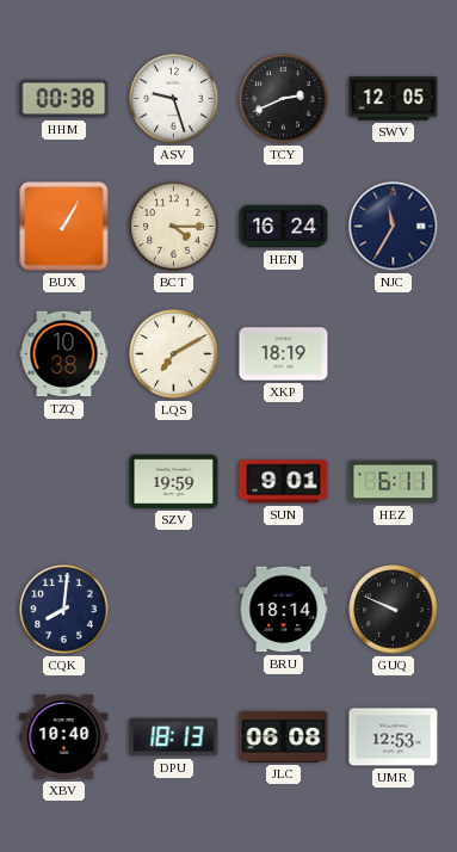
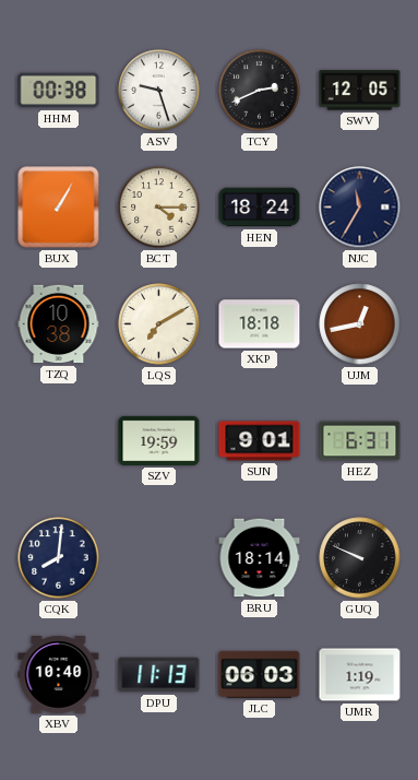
HEN: 16:24 -> 18:24
XKP: 18:19 -> 18:18
UJM: none -> 12:43
HEZ: 6:11 -> 6:31
DPU: 18:13 -> 11:13
JLC: 06:08 -> 06:03
UMR: 12:53 -> 1:19
